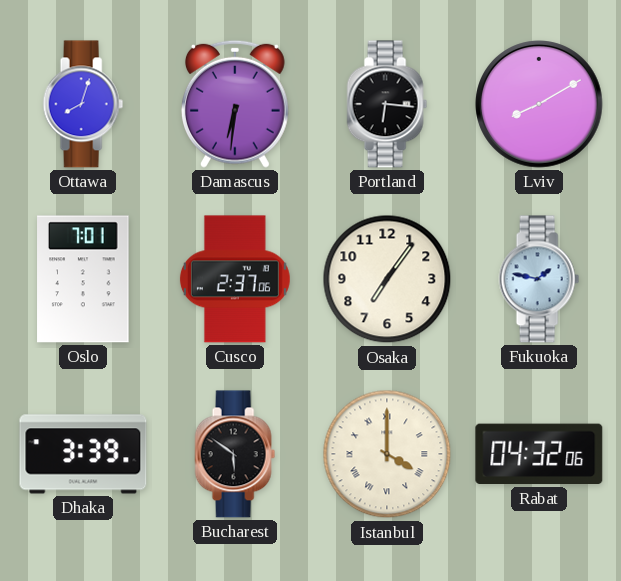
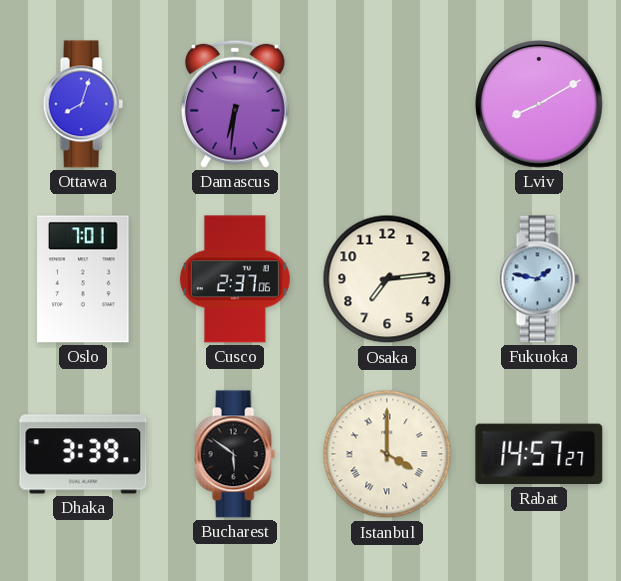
Portland: 6:16 -> none
Osaka: 7:06 -> 7:14
Rabat: 04:32 -> 14:57
